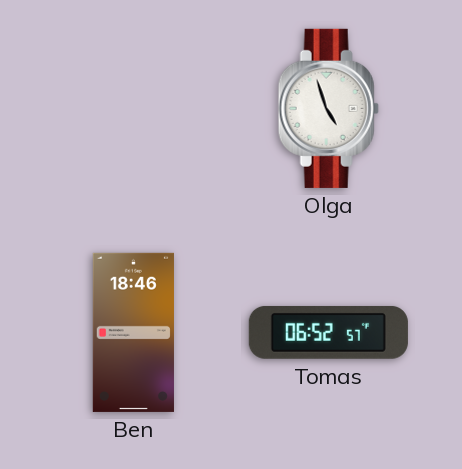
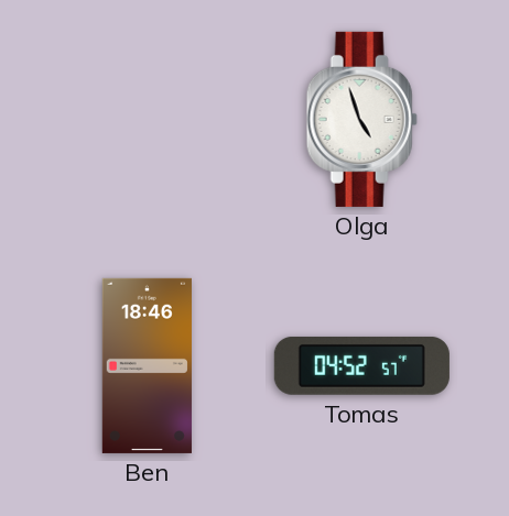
Tomas: 06:52 -> 04:52
